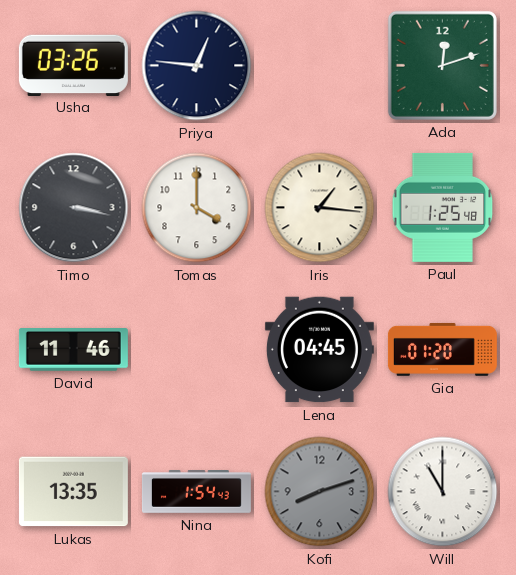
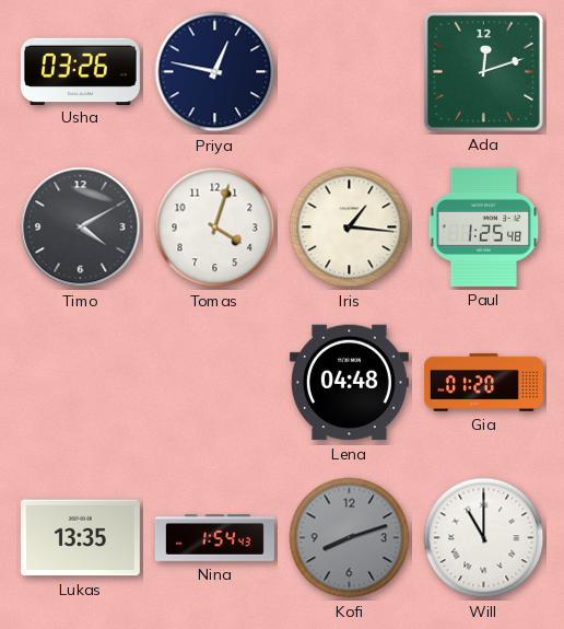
Priya: 12:46 -> 12:47
Timo: 3:17 -> 4:10
Tomas: 4:00 -> 4:03
David: 11:46 -> none
Lena: 04:45 -> 04:48
